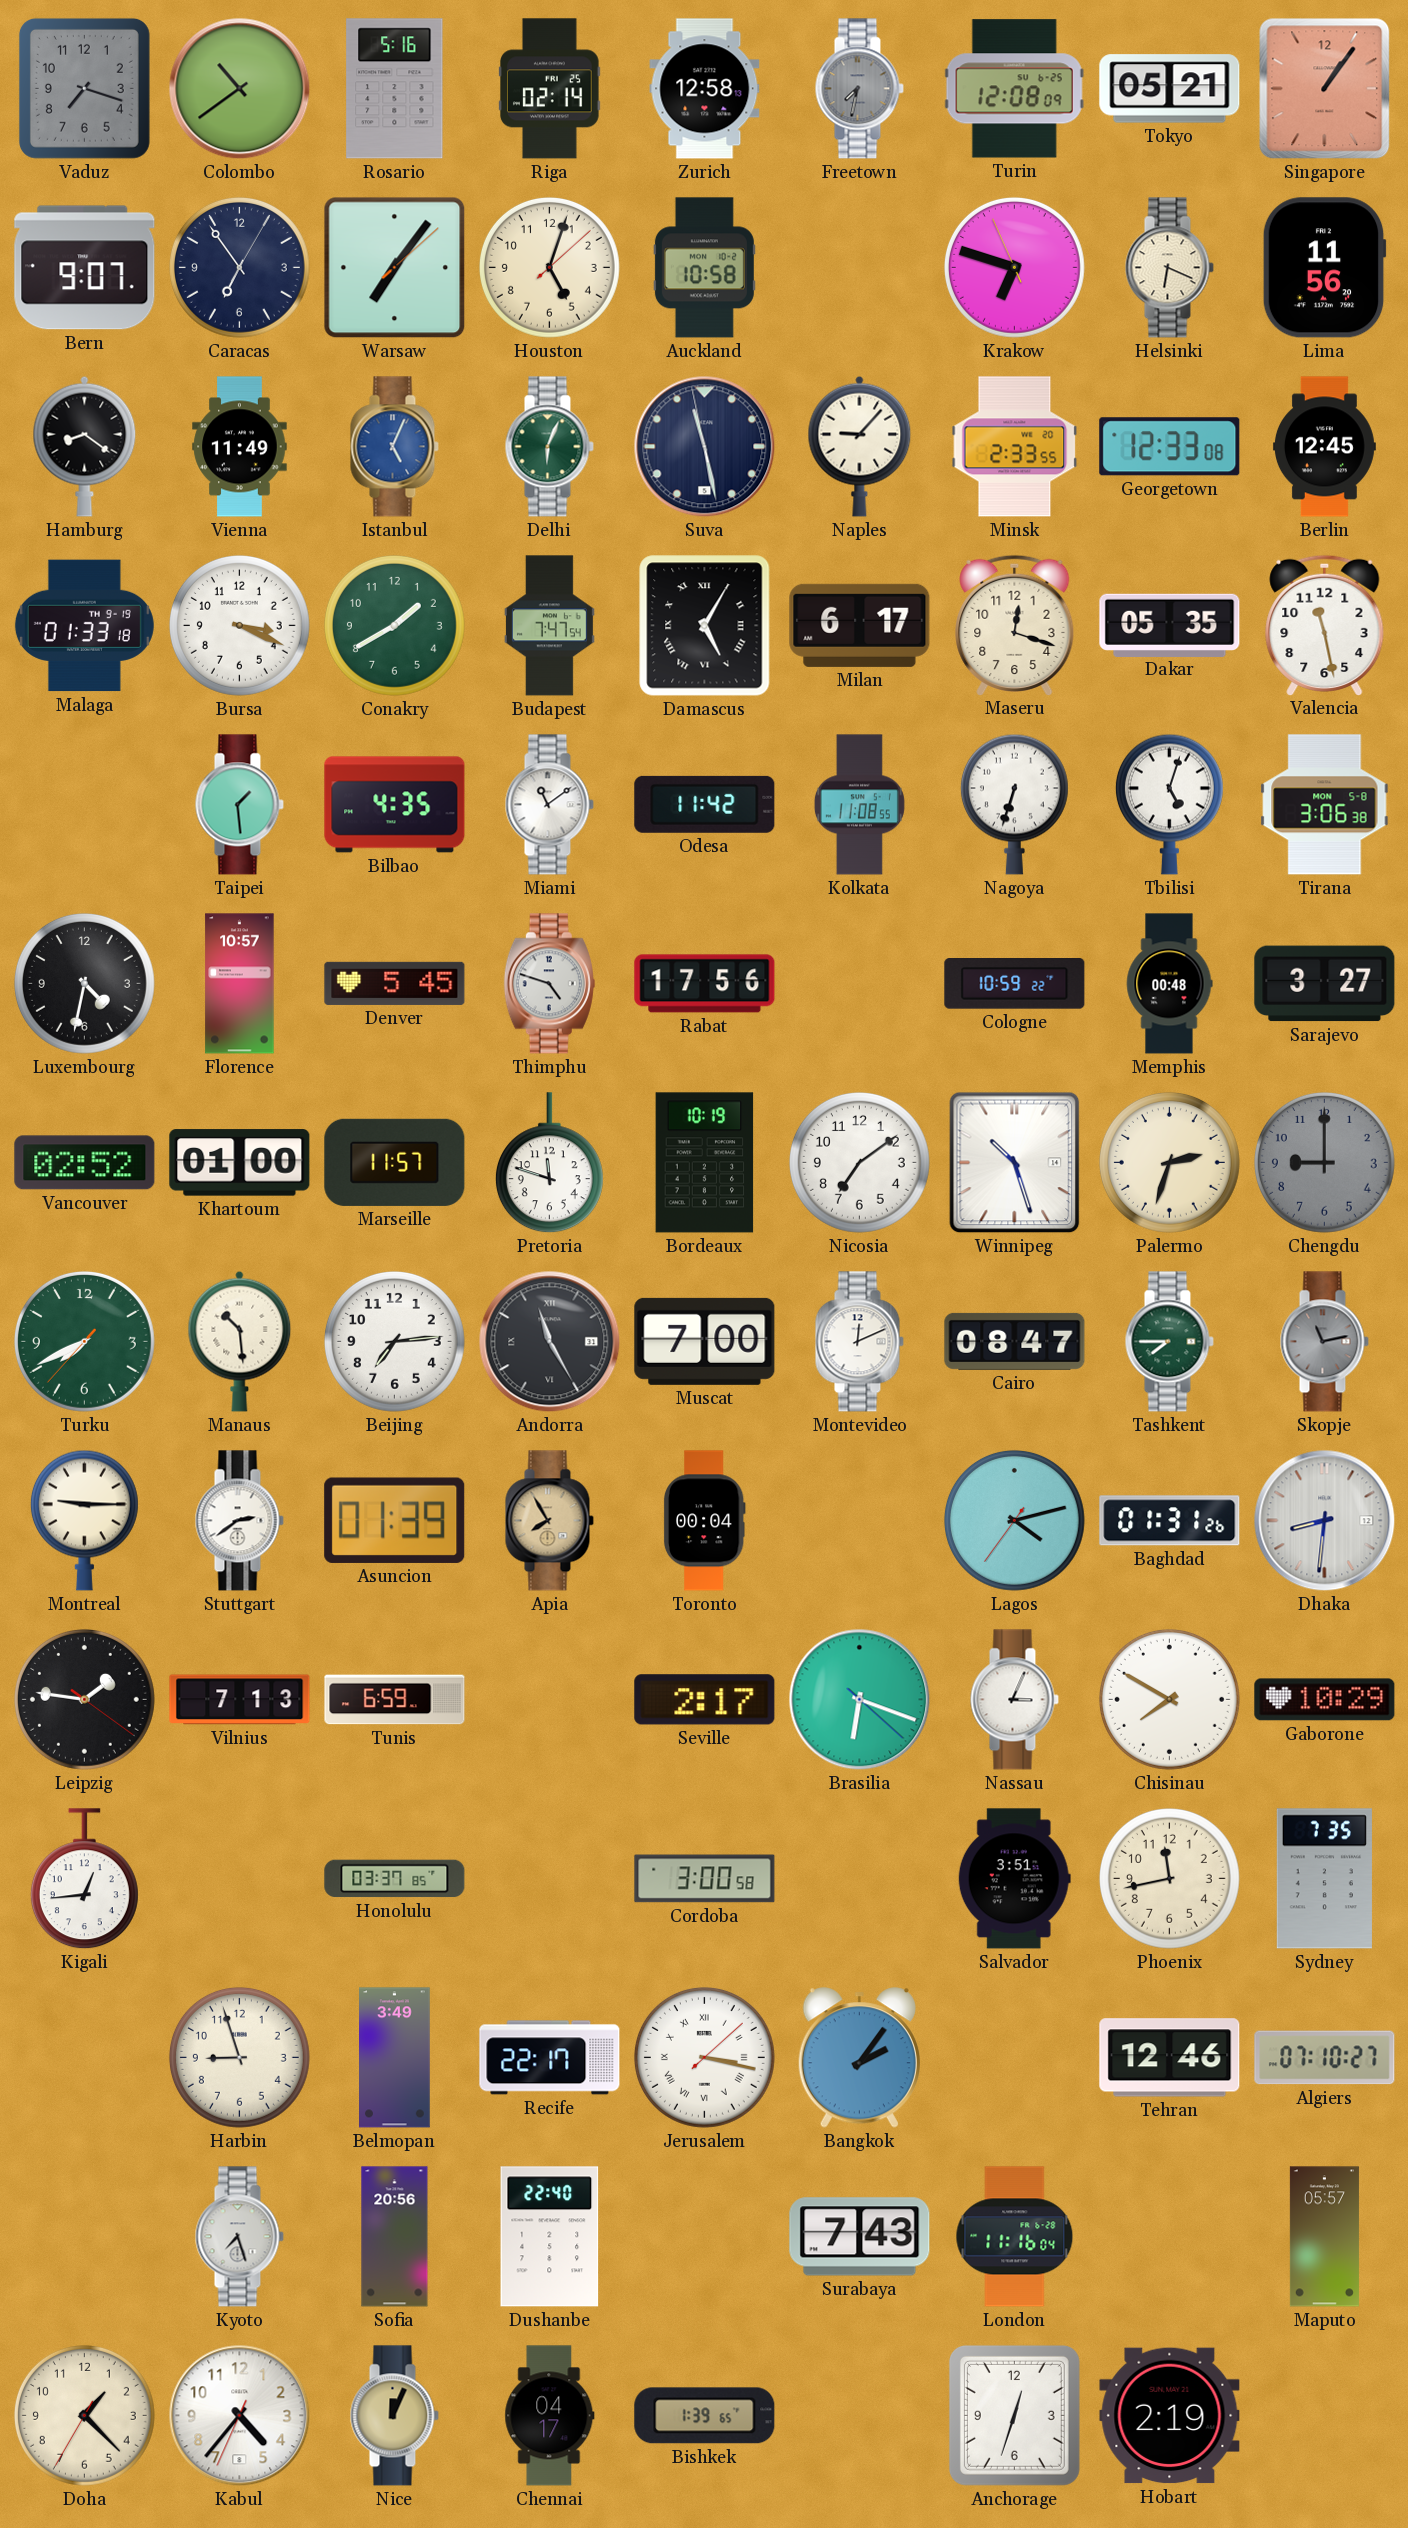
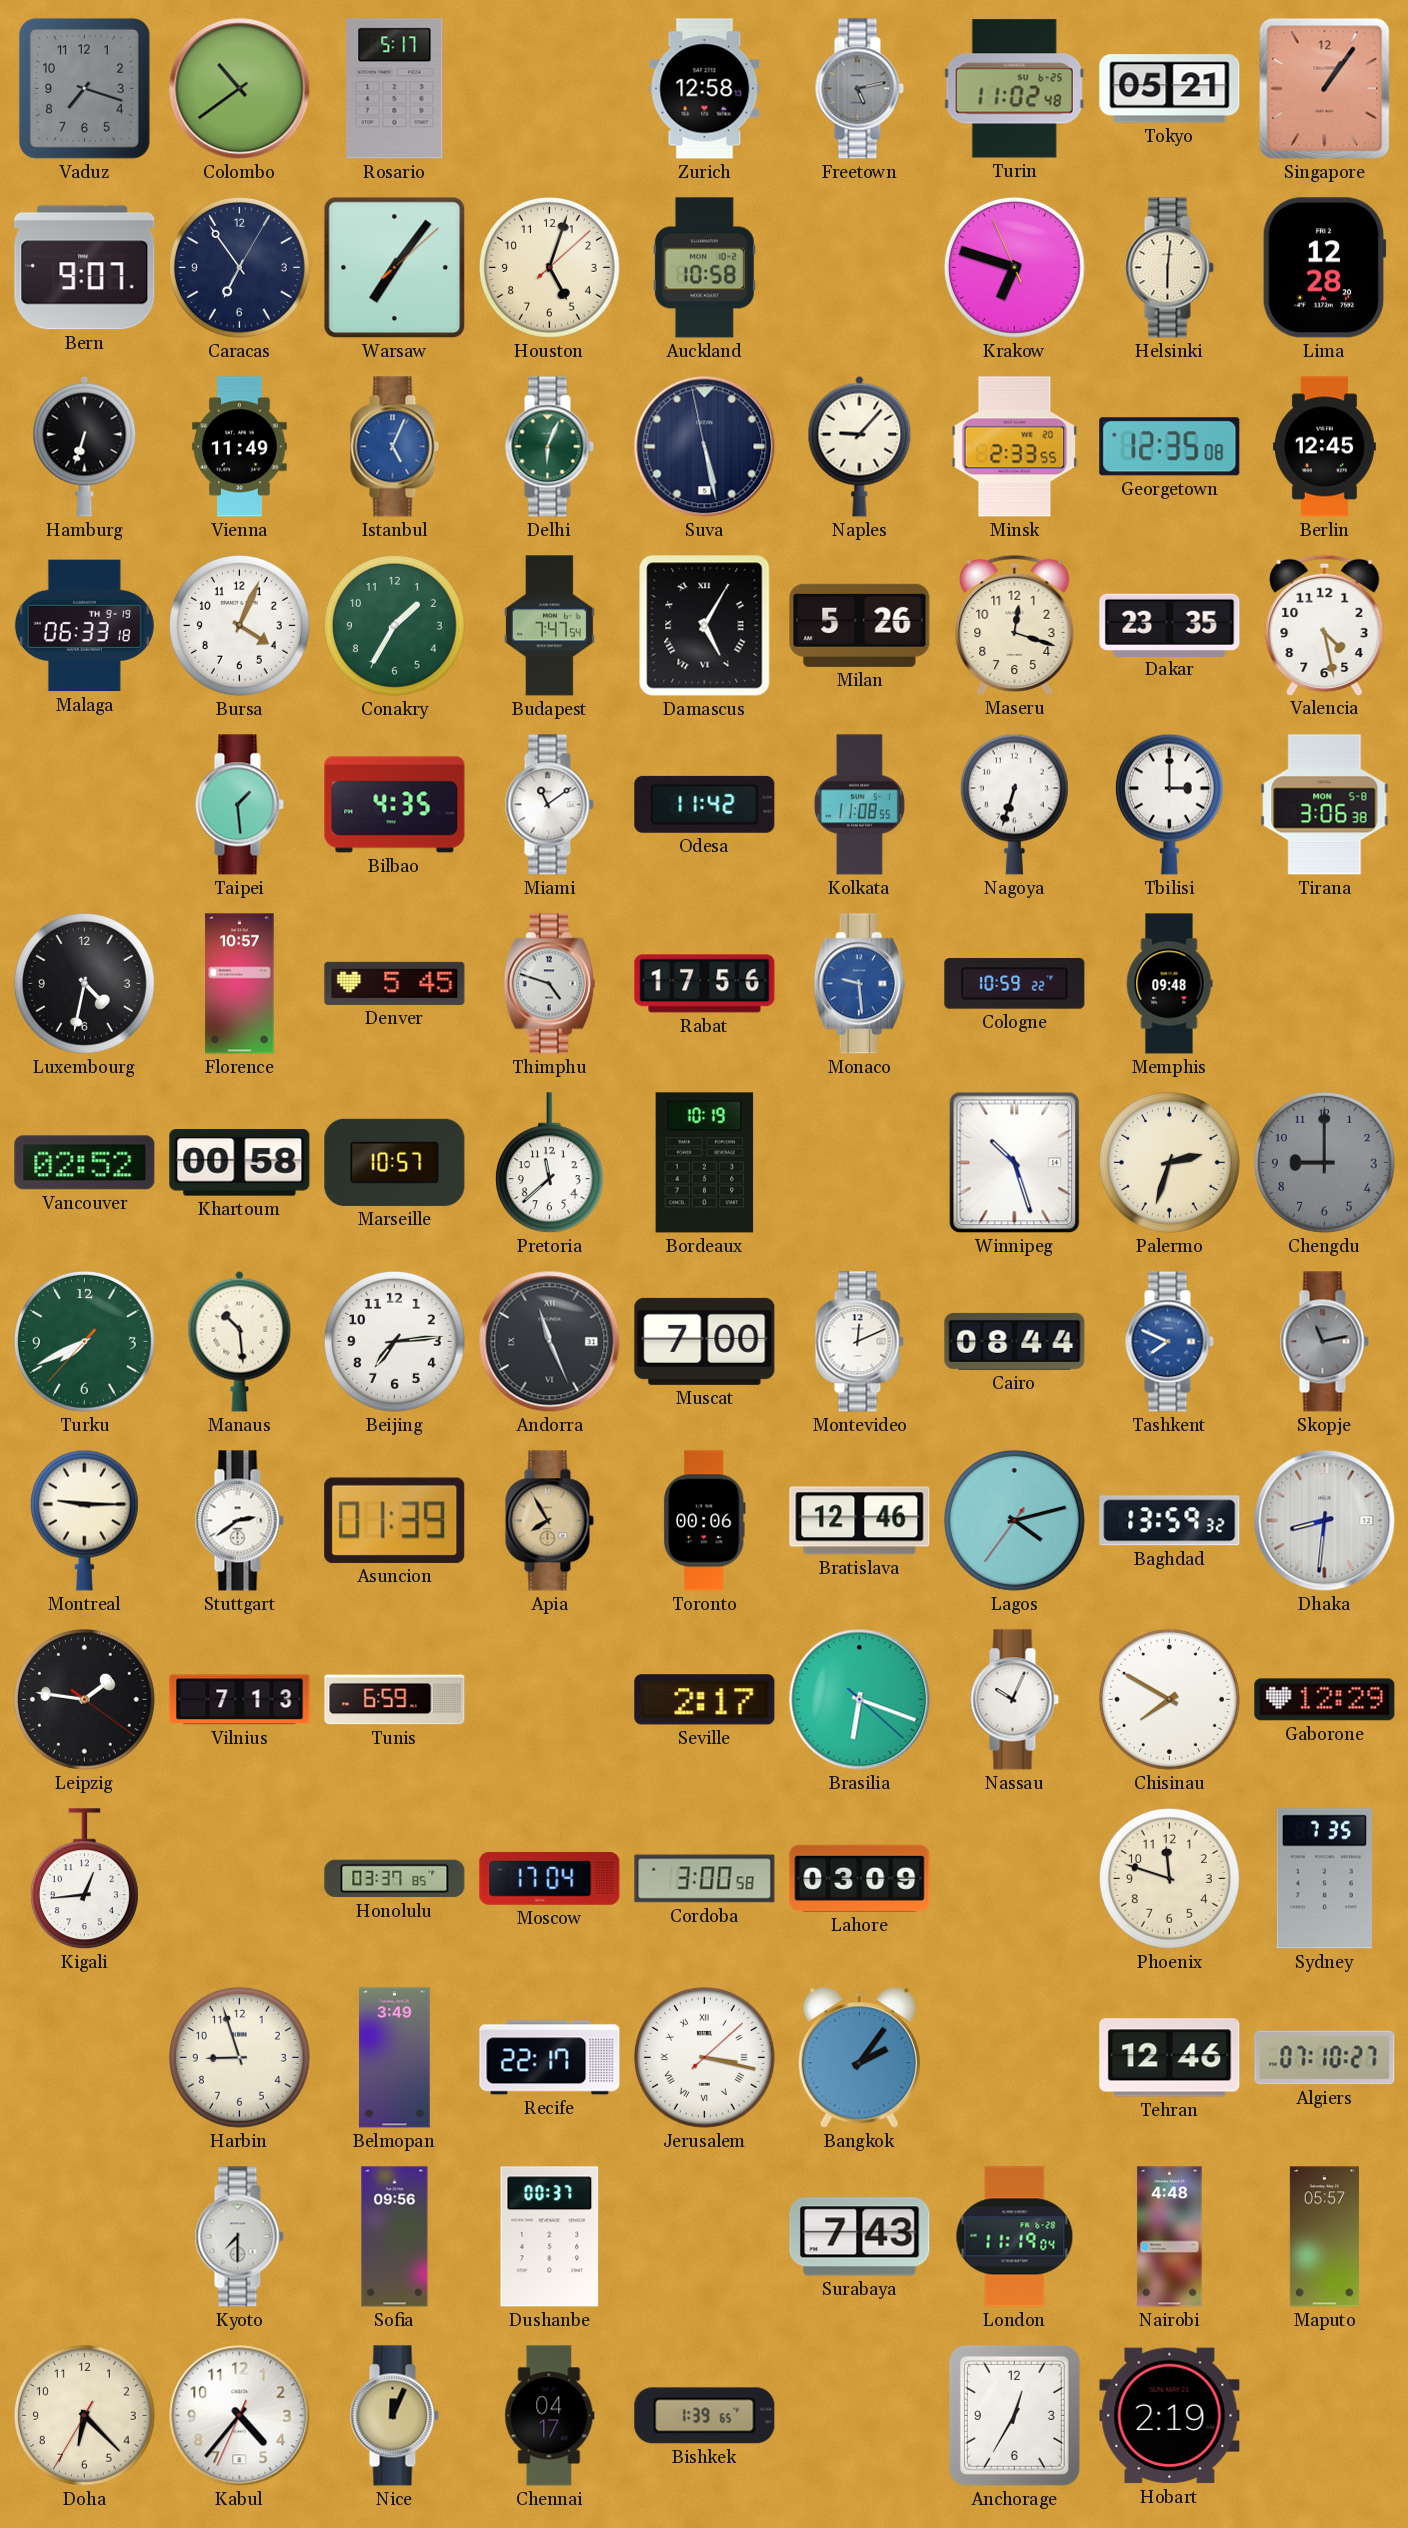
Rosario: 5:16 -> 5:17
Riga: 02:14 -> none
Freetown: 7:32 -> 5:13
Turin: 12:08 -> 11:02
Helsinki: 6:19 -> 6:01
Lima: 11:56 -> 12:28
Hamburg: 8:21 -> 6:33
Suva: 11:27 -> 5:27
Georgetown: 12:33 -> 12:35
Malaga: 01:33 -> 06:33
Bursa: 3:19 -> 4:04
Conakry: 1:40 -> 1:35
Milan: 6:17 -> 5:26
Dakar: 05:35 -> 23:35
Valencia: 11:28 -> 4:28
Tbilisi: 5:03 -> 3:00
Monaco: none -> 9:29
Memphis: 00:48 -> 09:48
Sarajevo: 3:27 -> none
Khartoum: 01:00 -> 00:58
Marseille: 11:57 -> 10:57
Pretoria: 11:48 -> 11:38
Nicosia: 7:09 -> none
Andorra: 11:25 -> 11:26
Cairo: 08:47 -> 08:44
Tashkent: 7:45 -> 7:49
Tashkent dial: green -> blue
Toronto: 00:04 -> 00:06
Bratislava: none -> 12:46
Baghdad: 01:31 -> 13:59
Nassau: 3:04 -> 10:04
Gaborone: 10:29 -> 12:29
Moscow: none -> 17:04
Lahore: none -> 03:09
Salvador: 3:51 -> none
Phoenix: 11:43 -> 11:48
Kyoto: 7:27 -> 7:30
Sofia: 20:56 -> 09:56
Dushanbe: 22:40 -> 00:37
London: 11:16 -> 11:19
Nairobi: none -> 4:48
Doha: 1:22 -> 6:22
Anchorage: 12:33 -> 12:35
